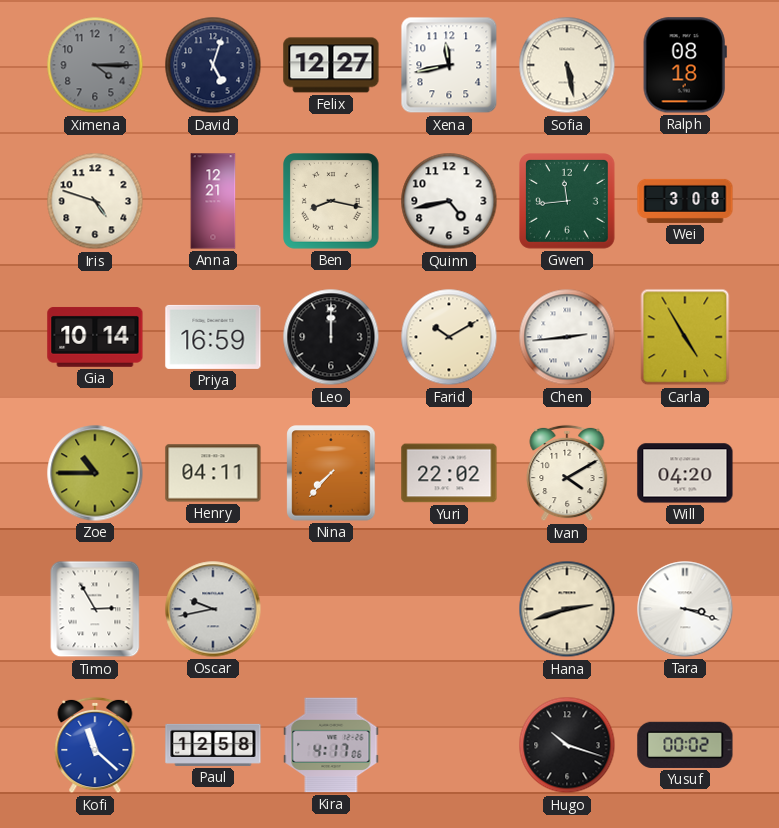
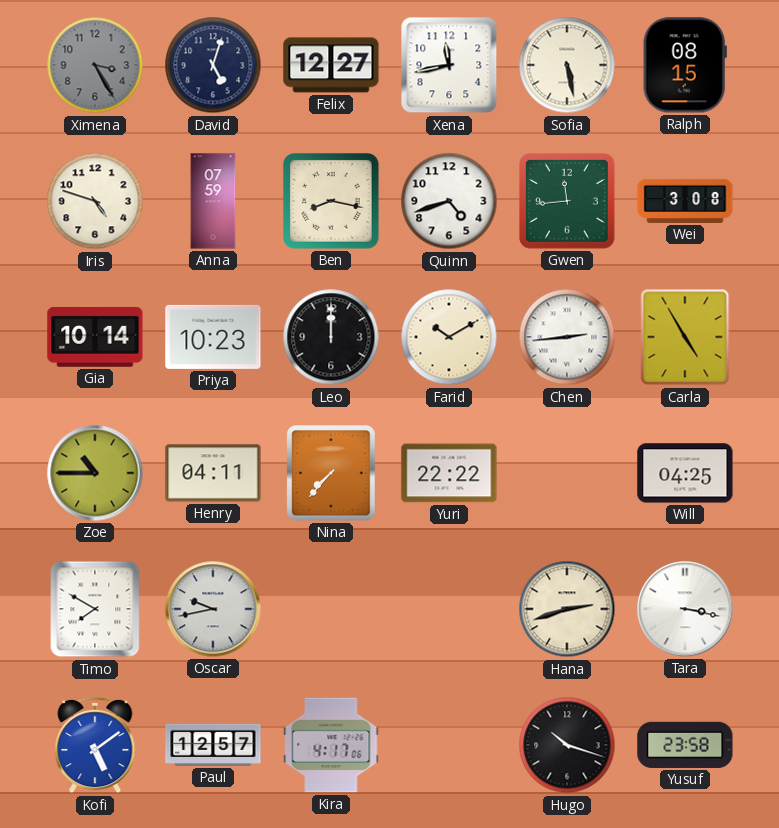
Ximena: 4:15 -> 3:25
Ralph: 08:18 -> 08:15
Anna: 12:21 -> 07:59
Quinn: 4:43 -> 4:42
Priya: 16:59 -> 10:23
Yuri: 22:02 -> 22:22
Ivan: 4:10 -> none
Will: 04:20 -> 04:25
Timo: 2:55 -> 7:50
Tara: 3:18 -> 3:17
Kofi: 11:22 -> 5:09
Paul: 12:58 -> 12:57
Yusuf: 00:02 -> 23:58
